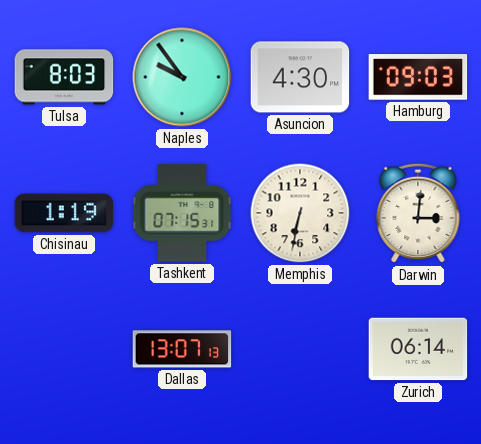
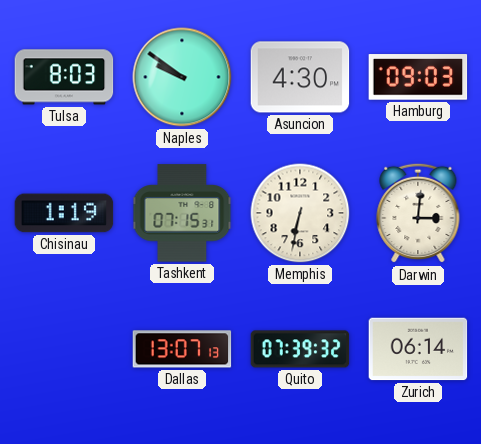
Naples: 9:54 -> 9:51
Quito: none -> 07:39
